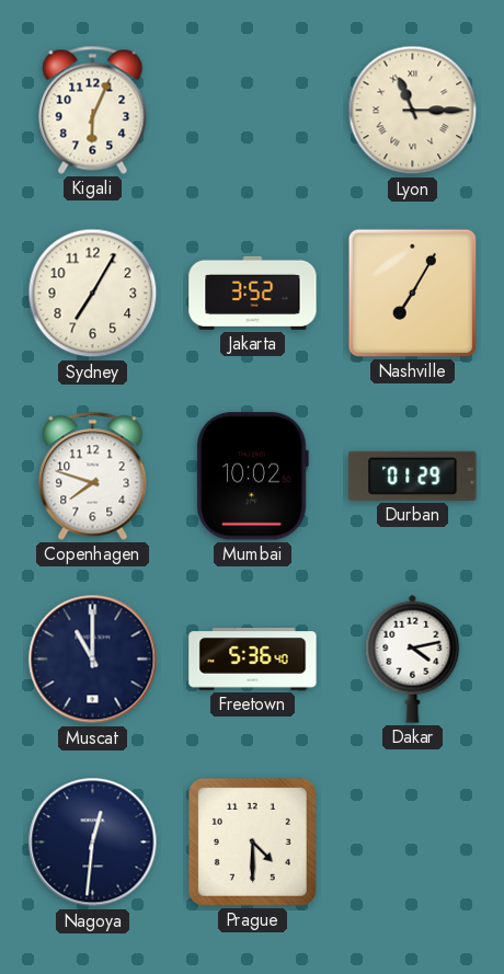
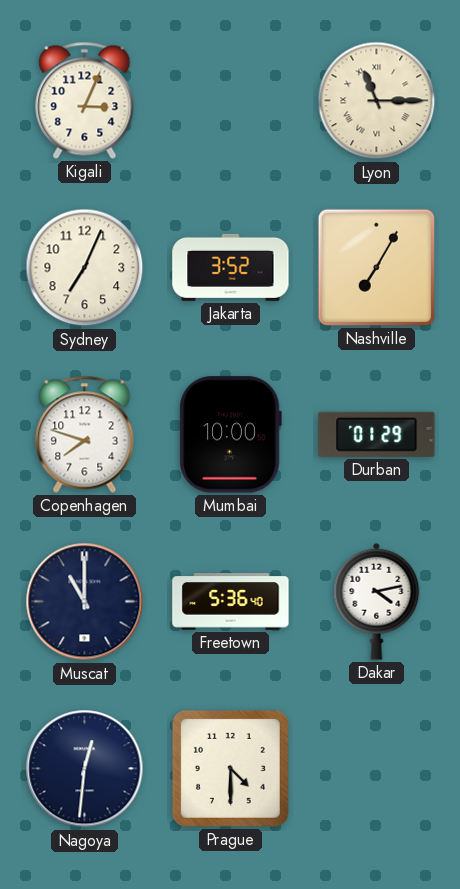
Kigali: 6:04 -> 3:04
Sydney: 7:05 -> 7:04
Mumbai: 10:02 -> 10:00
